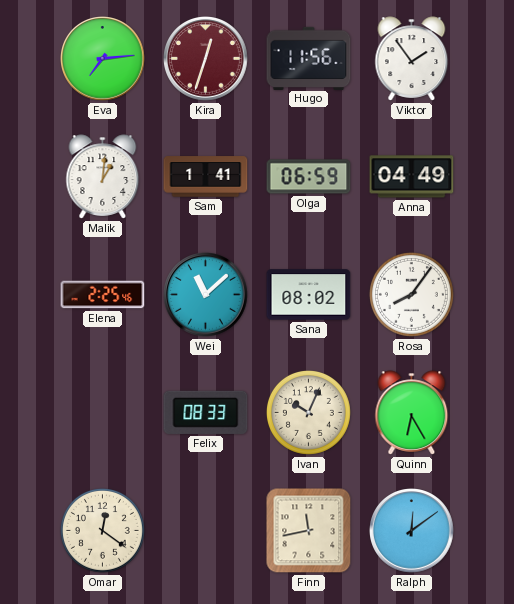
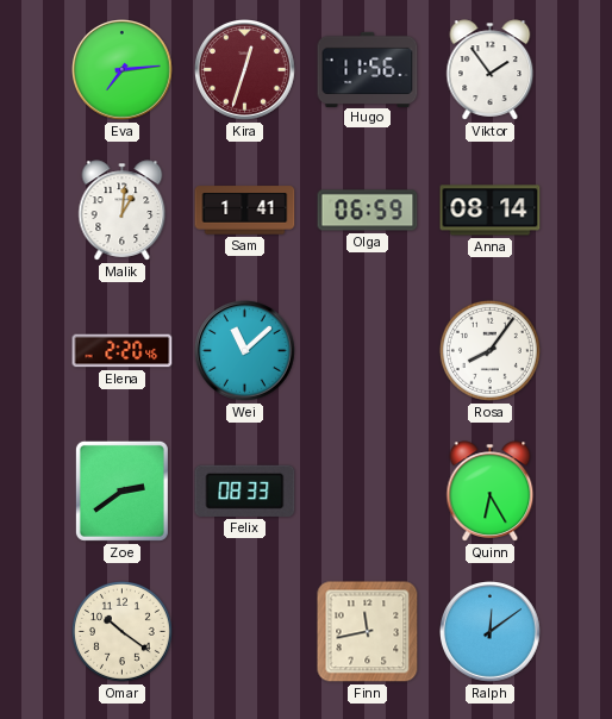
Anna: 04:49 -> 08:14
Elena: 2:25 -> 2:20
Sana: 08:02 -> none
Zoe: none -> 2:39
Ivan: 10:04 -> none
Omar: 12:21 -> 10:21
